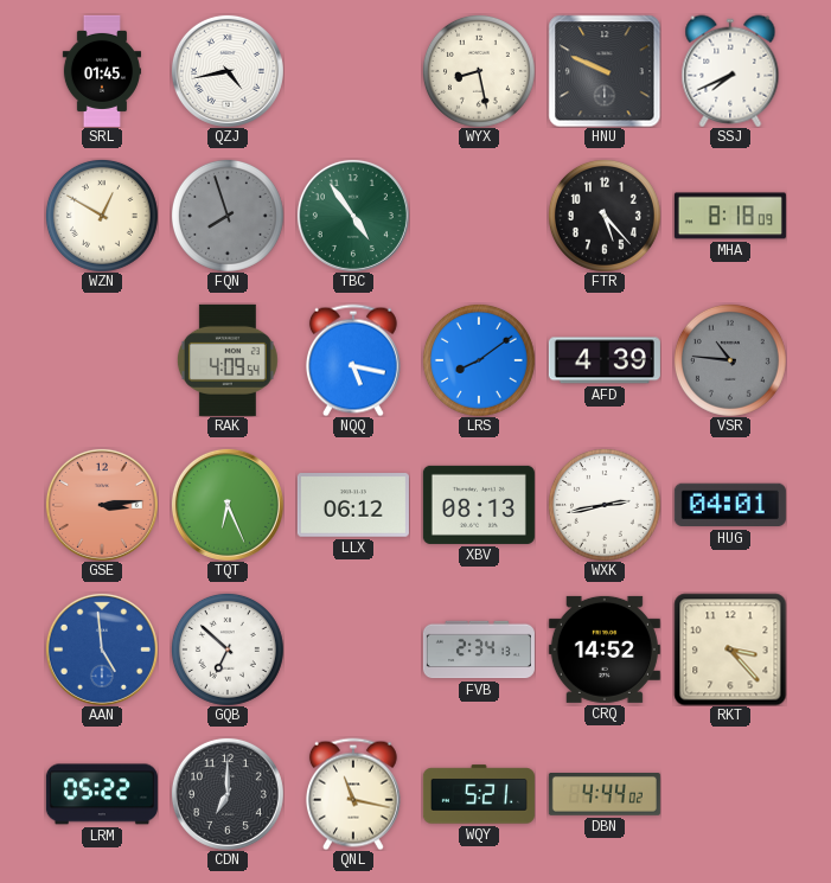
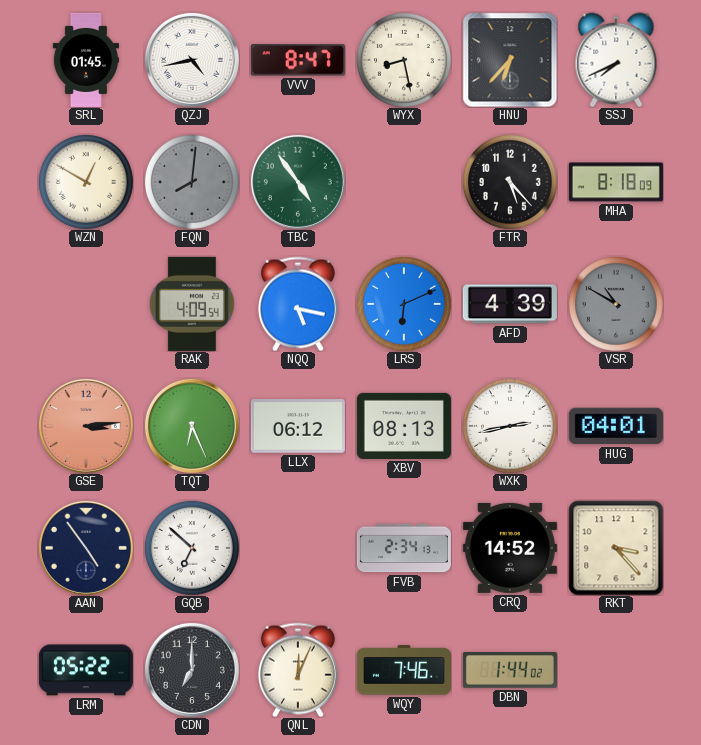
VVV: none -> 8:47
HNU: 9:49 -> 6:37
FQN: 7:57 -> 8:01
LRS: 8:09 -> 6:11
VSR: 10:46 -> 10:50
AAN: 4:59 -> 4:54
AAN dial: blue -> navy
QNL: 11:17 -> 12:04
WQY: 5:21 -> 7:46
DBN: 4:44 -> 1:44
